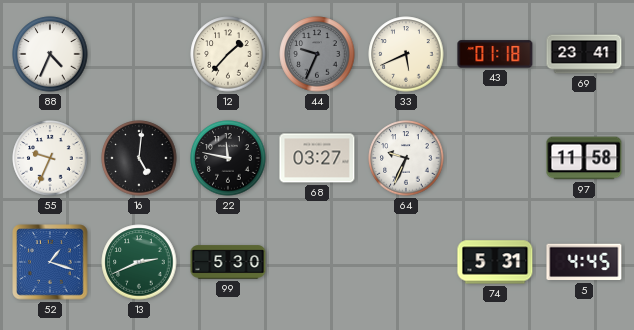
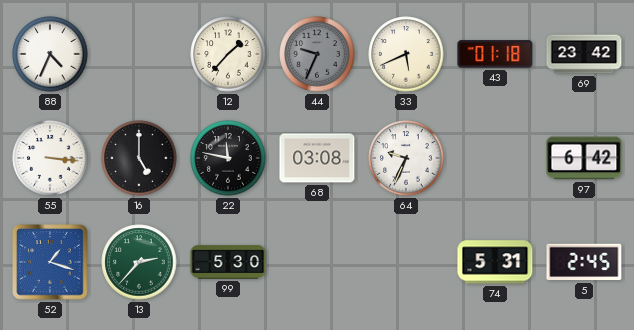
69: 23:41 -> 23:42
55: 9:34 -> 3:16
16: 5:01 -> 5:00
68: 03:27 -> 03:08
97: 11:58 -> 6:42
13: 2:41 -> 2:37
5: 4:45 -> 2:45
